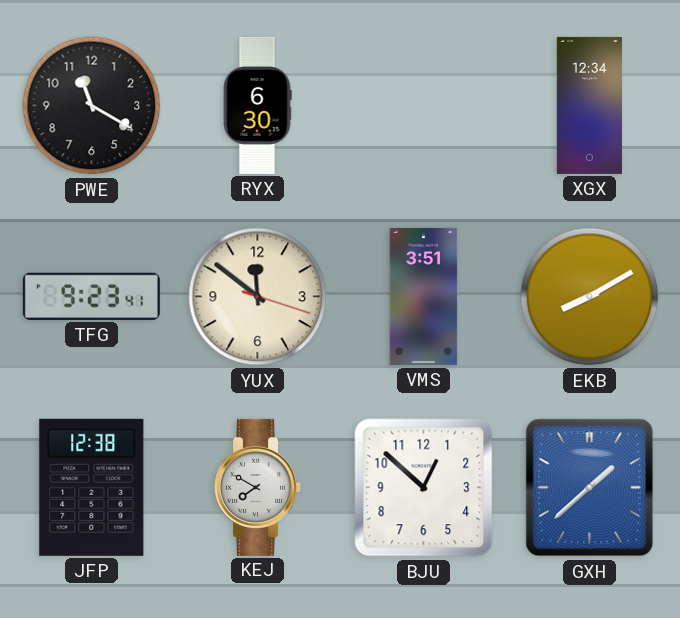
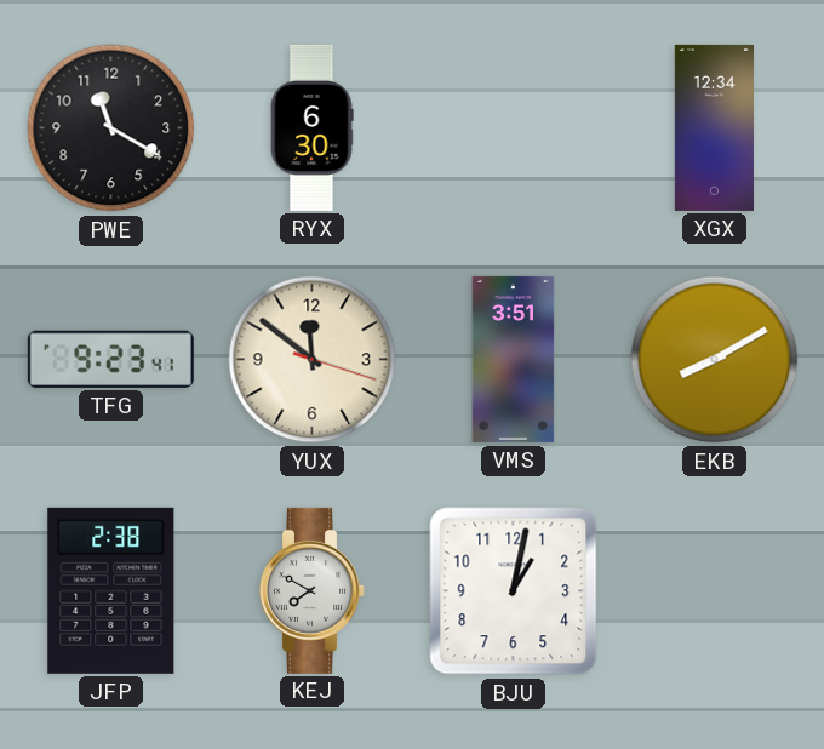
JFP: 12:38 -> 2:38
BJU: 12:52 -> 1:02
GXH: 1:38 -> none
